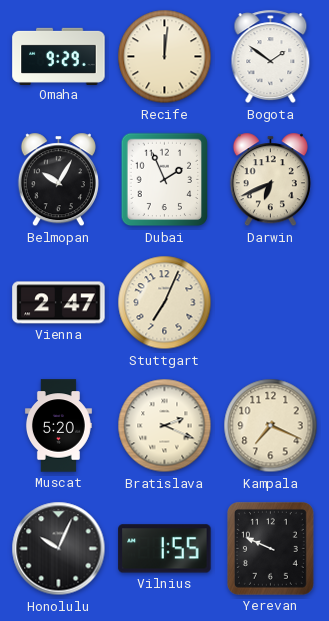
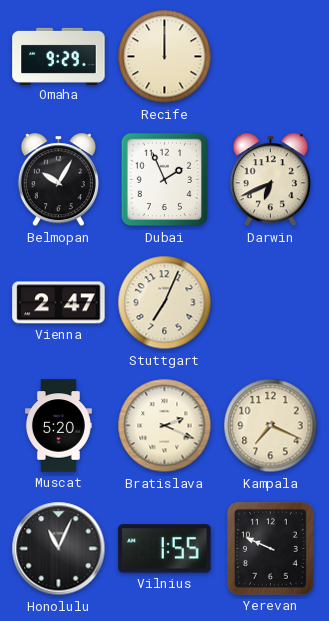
Recife: 12:01 -> 12:00
Bogota: 1:51 -> none
Honolulu: 10:04 -> 11:04
